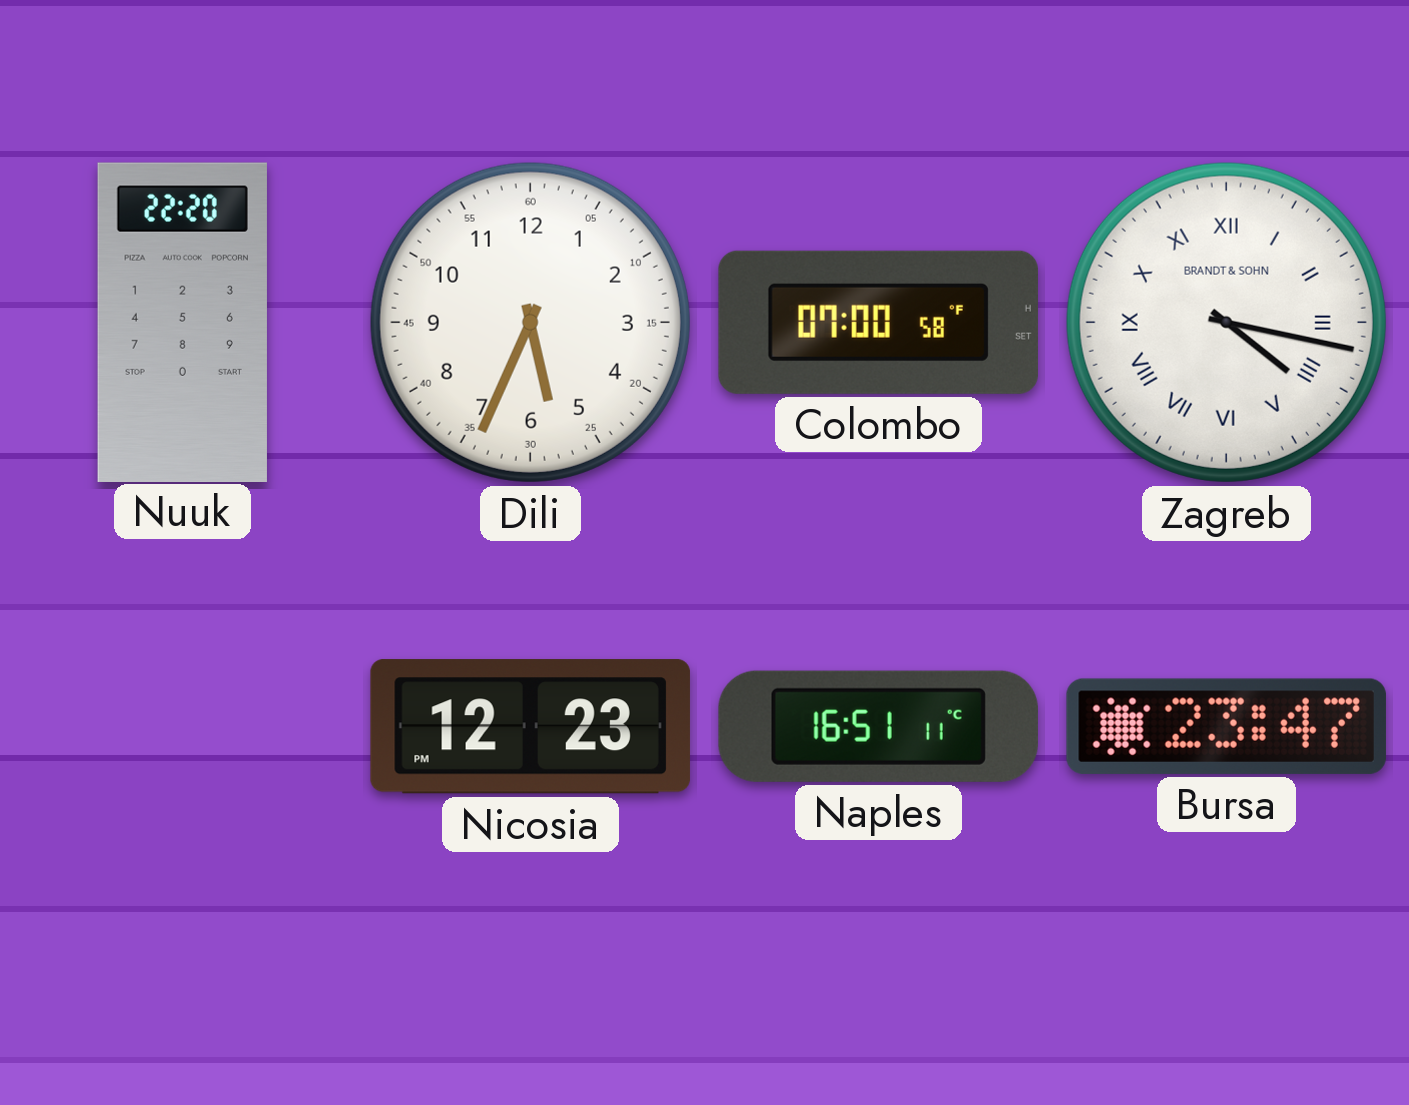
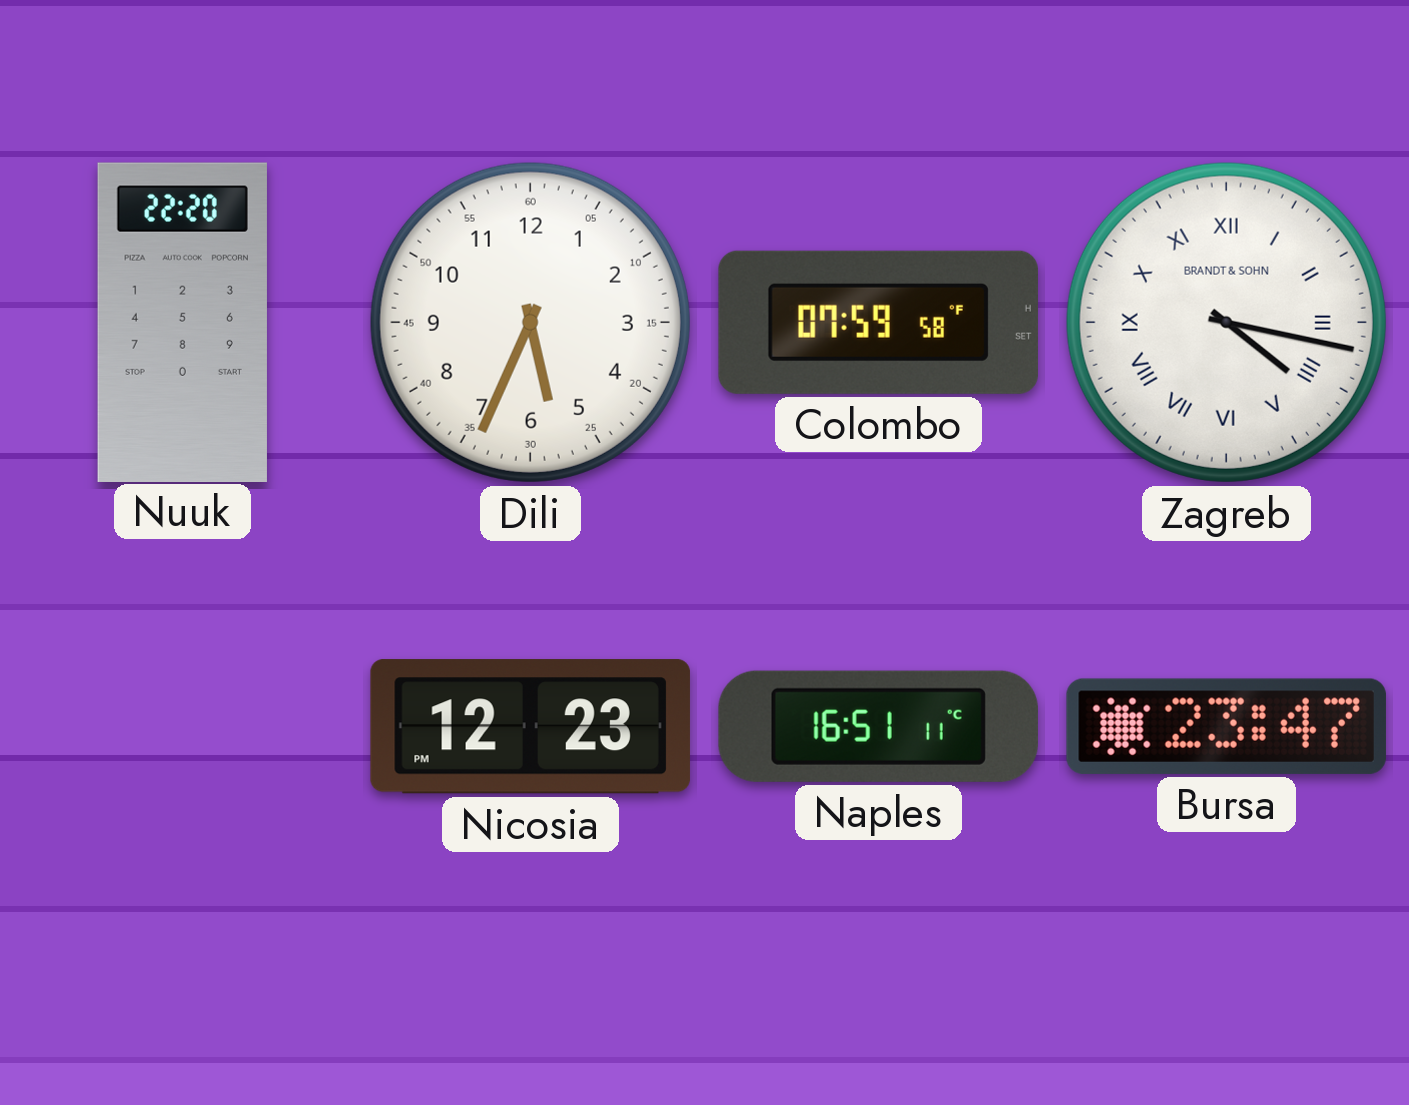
Colombo: 07:00 -> 07:59
